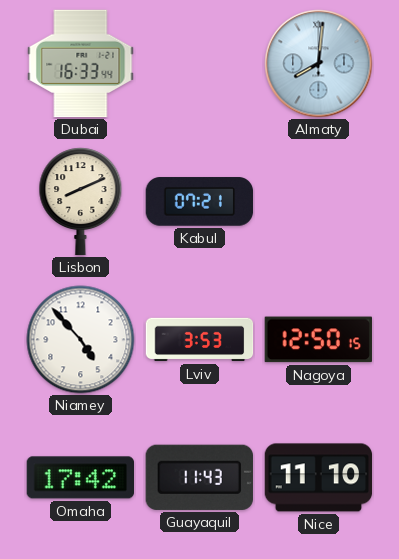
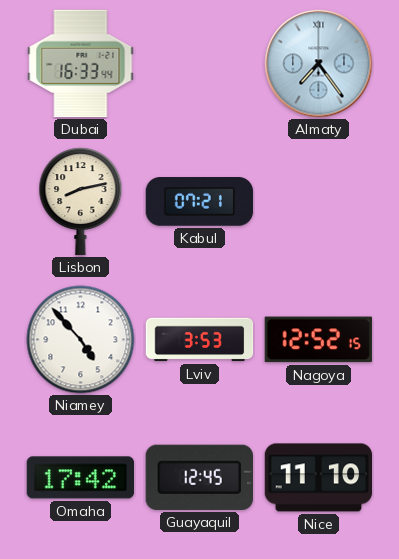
Almaty: 8:01 -> 7:24
Lisbon: 8:11 -> 8:13
Nagoya: 12:50 -> 12:52
Guayaquil: 11:43 -> 12:45
